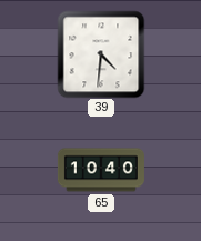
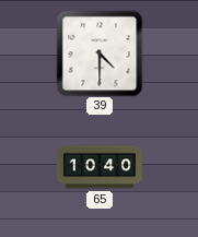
39: 4:31 -> 4:30
